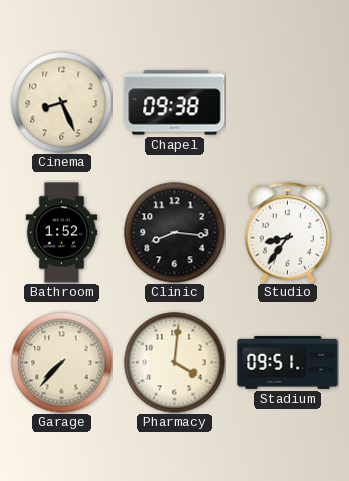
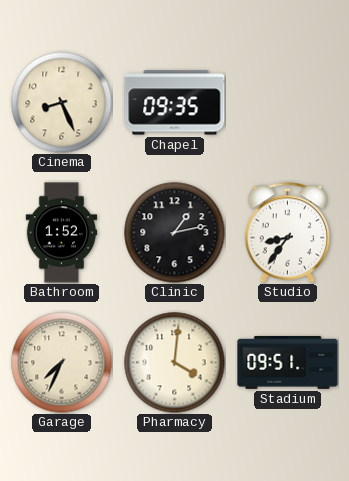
Chapel: 09:38 -> 09:35
Clinic: 8:16 -> 1:13
Garage: 7:37 -> 7:34
